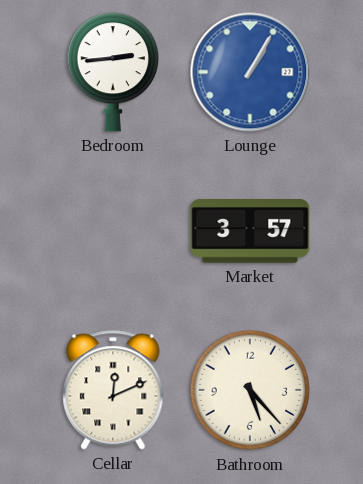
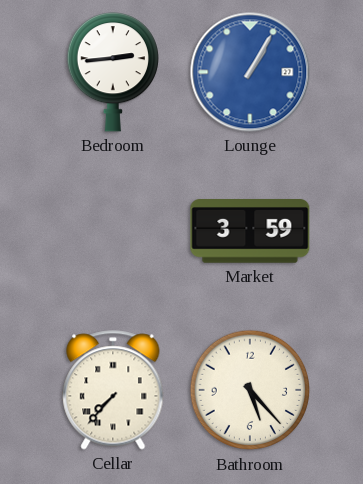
Market: 3:57 -> 3:59
Cellar: 12:11 -> 7:37
